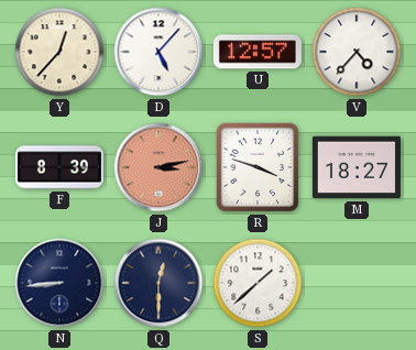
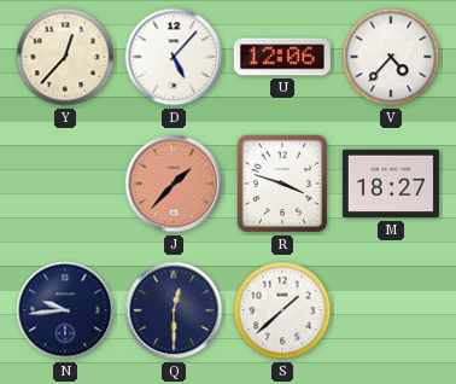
U: 12:57 -> 12:06
F: 8:39 -> none
J: 3:13 -> 1:37
N: 8:44 -> 9:44
